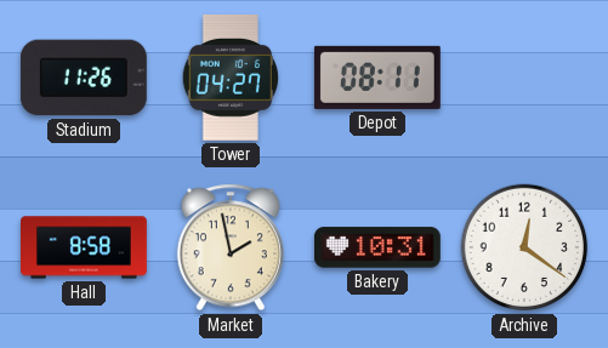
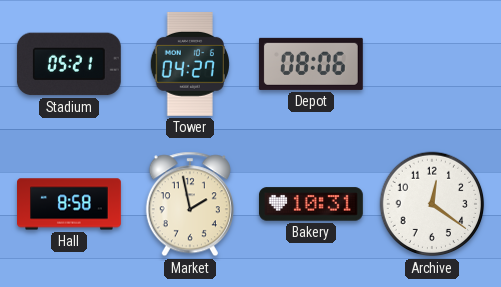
Stadium: 11:26 -> 05:21
Depot: 08:11 -> 08:06
